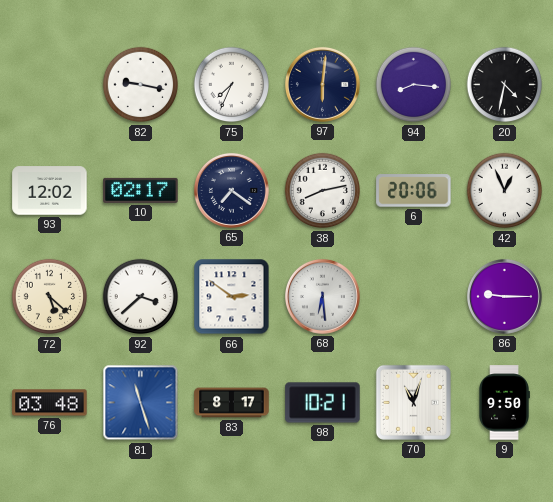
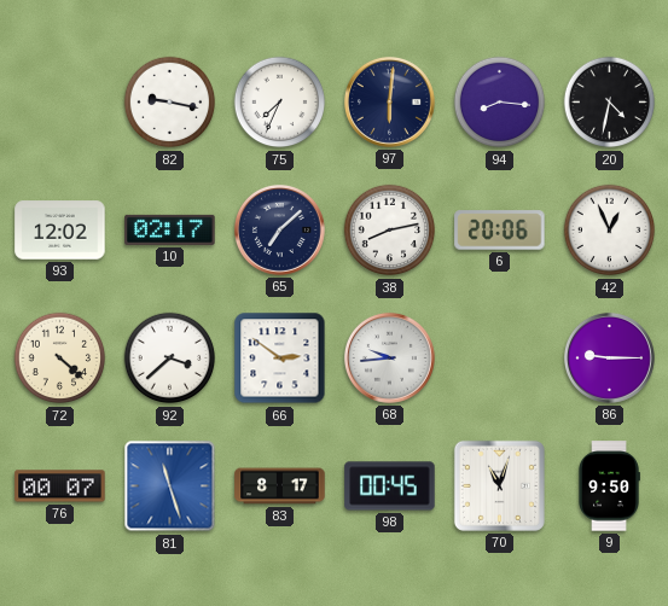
65: 7:21 -> 7:08
72: 5:22 -> 4:22
68: 6:29 -> 9:44
76: 03:48 -> 00:07
98: 10:21 -> 00:45
